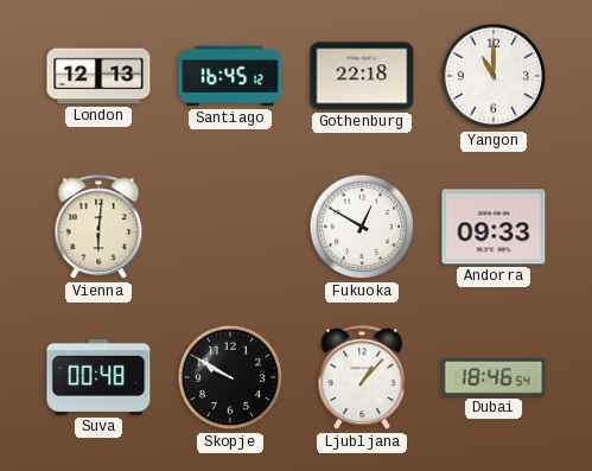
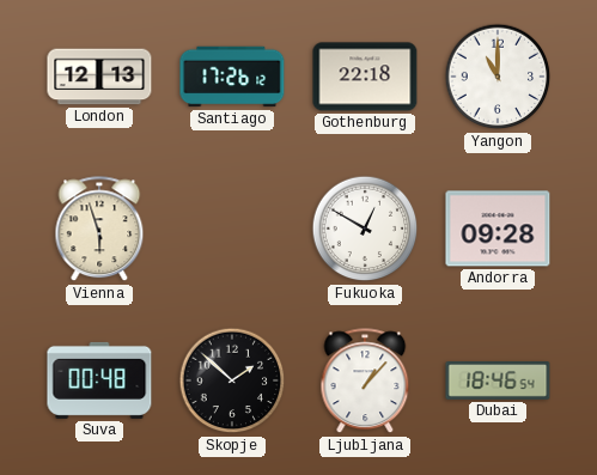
Santiago: 16:45 -> 17:26
Vienna: 6:01 -> 5:57
Andorra: 09:33 -> 09:28
Skopje: 9:50 -> 1:52
